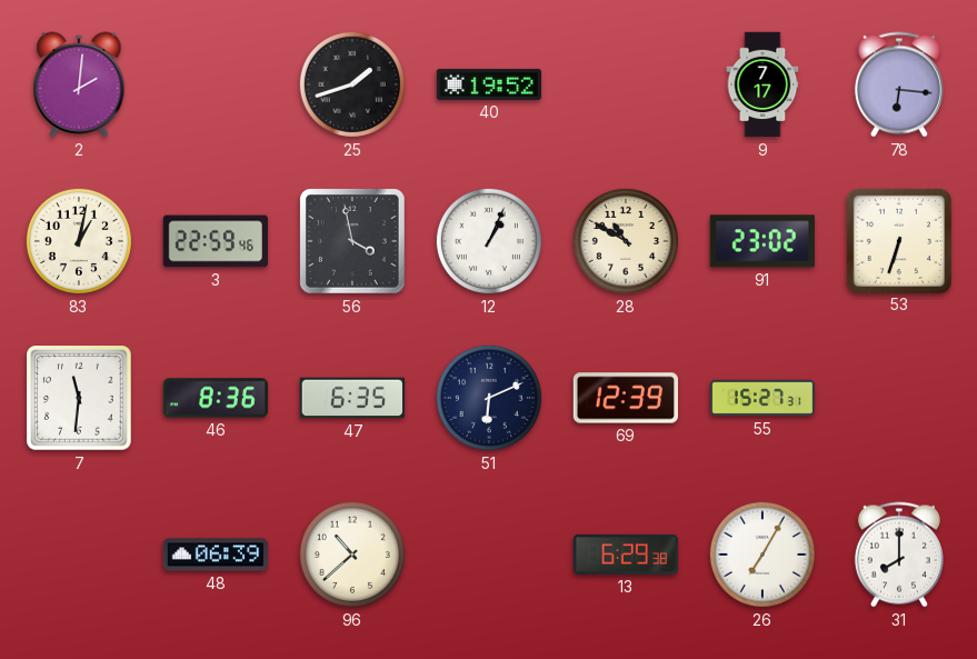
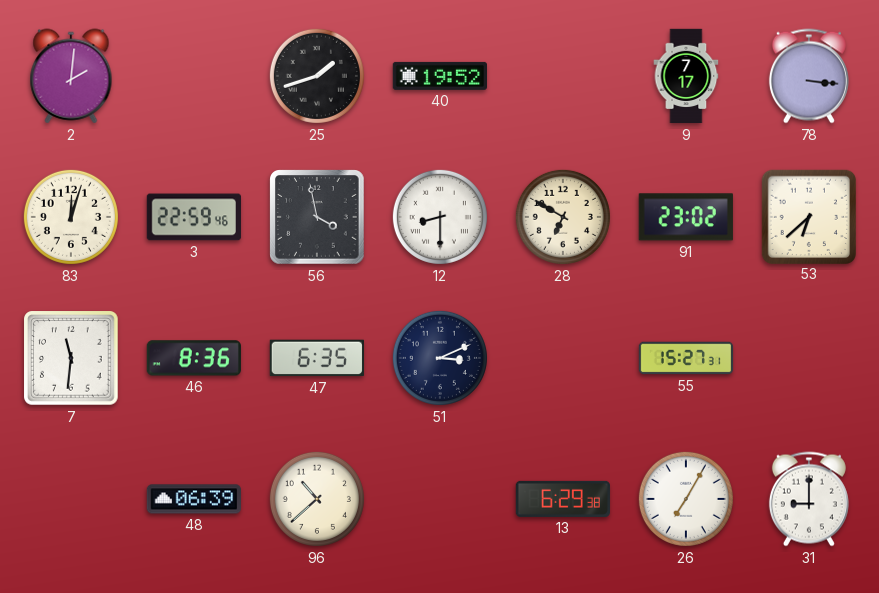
78: 6:16 -> 3:16
83: 1:02 -> 12:03
12: 1:04 -> 8:30
28: 10:50 -> 6:50
53: 6:33 -> 6:38
51: 6:11 -> 3:11
69: 12:39 -> none
31: 8:00 -> 9:00
